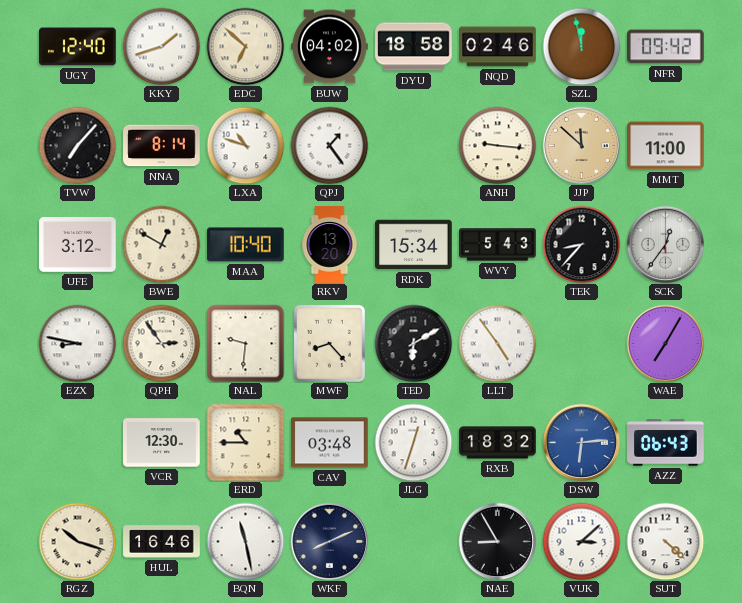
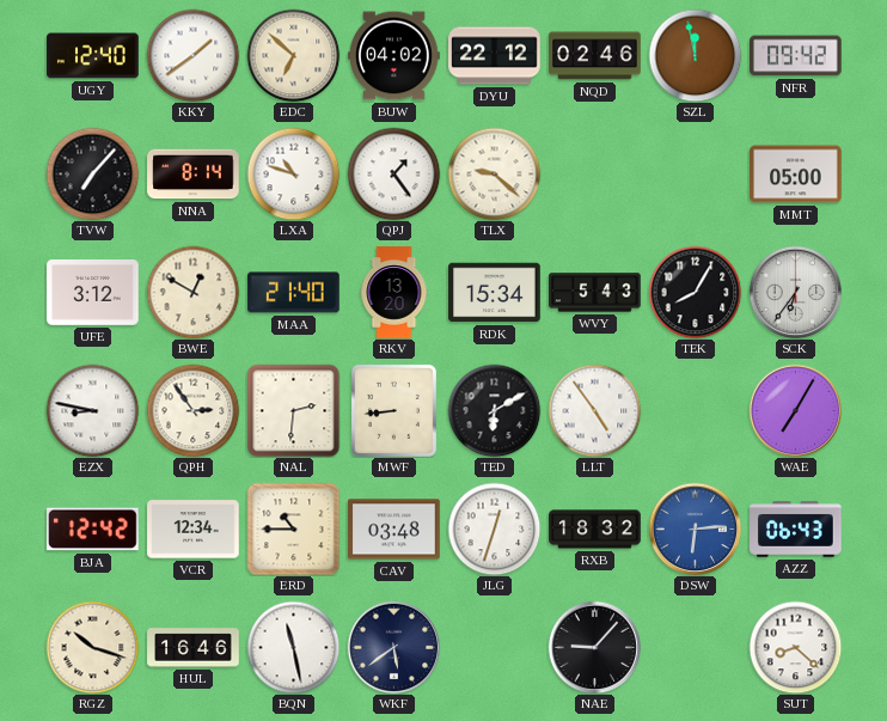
KKY: 1:42 -> 1:39
DYU: 18:58 -> 22:12
TLX: none -> 9:22
ANH: 9:16 -> none
JJP: 11:52 -> none
MMT: 11:00 -> 05:00
MAA: 10:40 -> 21:40
TEK: 8:37 -> 8:05
SCK: 12:36 -> 6:36
NAL: 9:31 -> 2:31
MWF: 8:23 -> 8:44
BJA: none -> 12:42
VCR: 12:30 -> 12:34
WKF: 8:11 -> 5:39
NAE: 8:55 -> 9:07
VUK: 3:08 -> none
SUT: 4:22 -> 8:22
